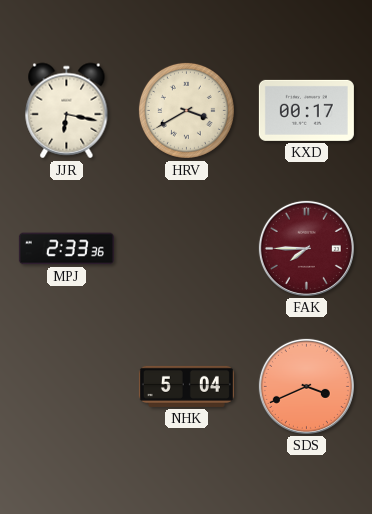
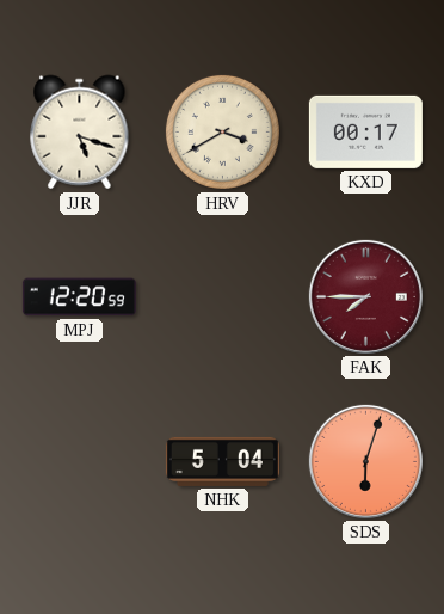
JJR: 6:17 -> 5:18
MPJ: 2:33 -> 12:20
SDS: 3:41 -> 6:03
